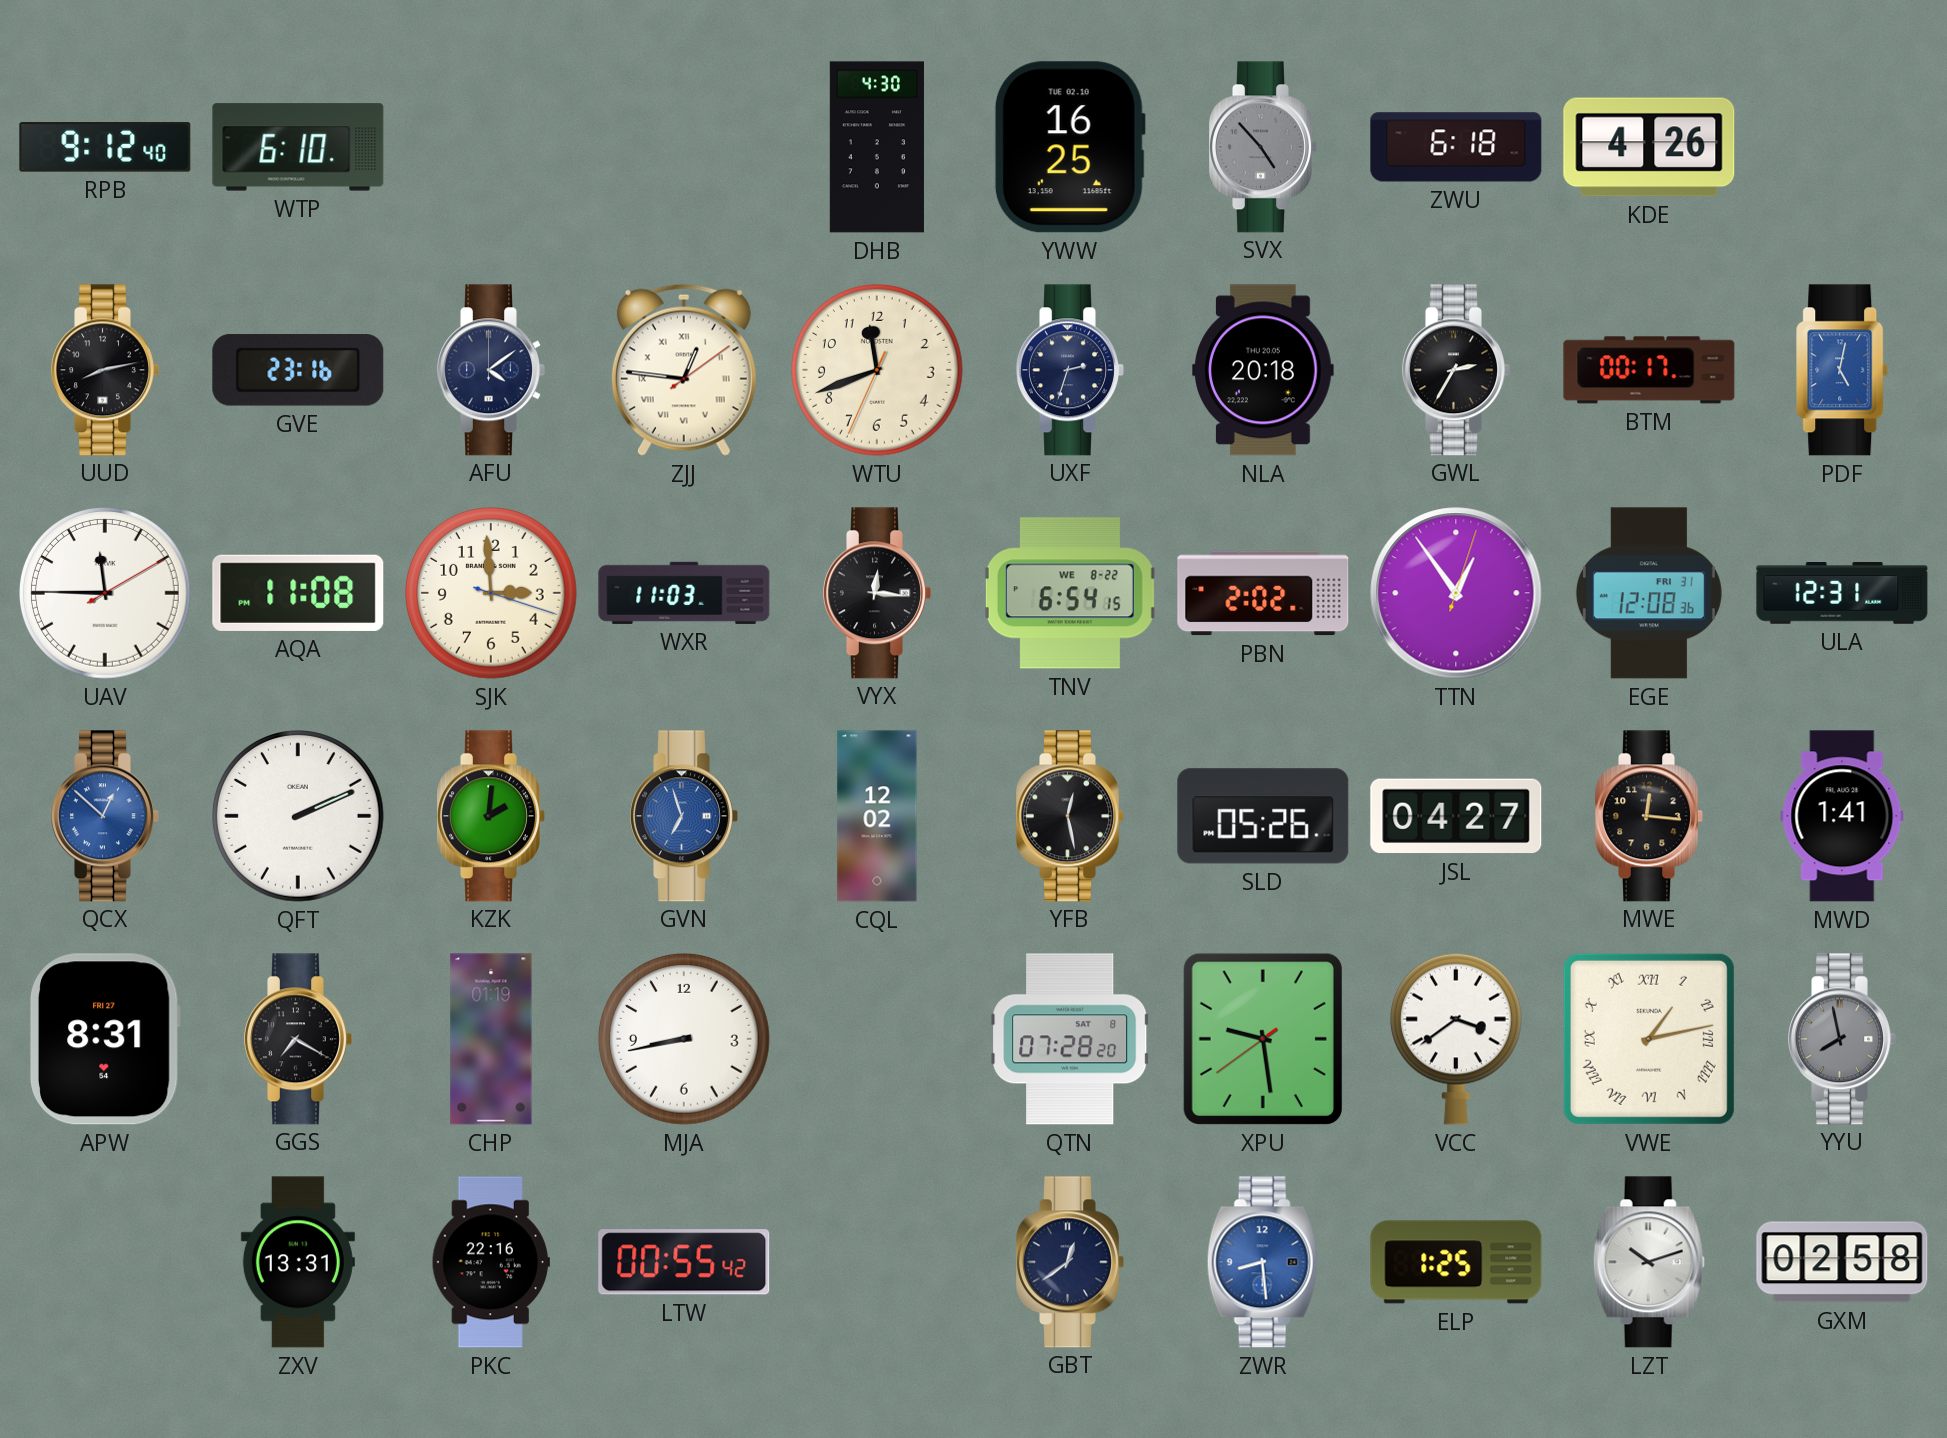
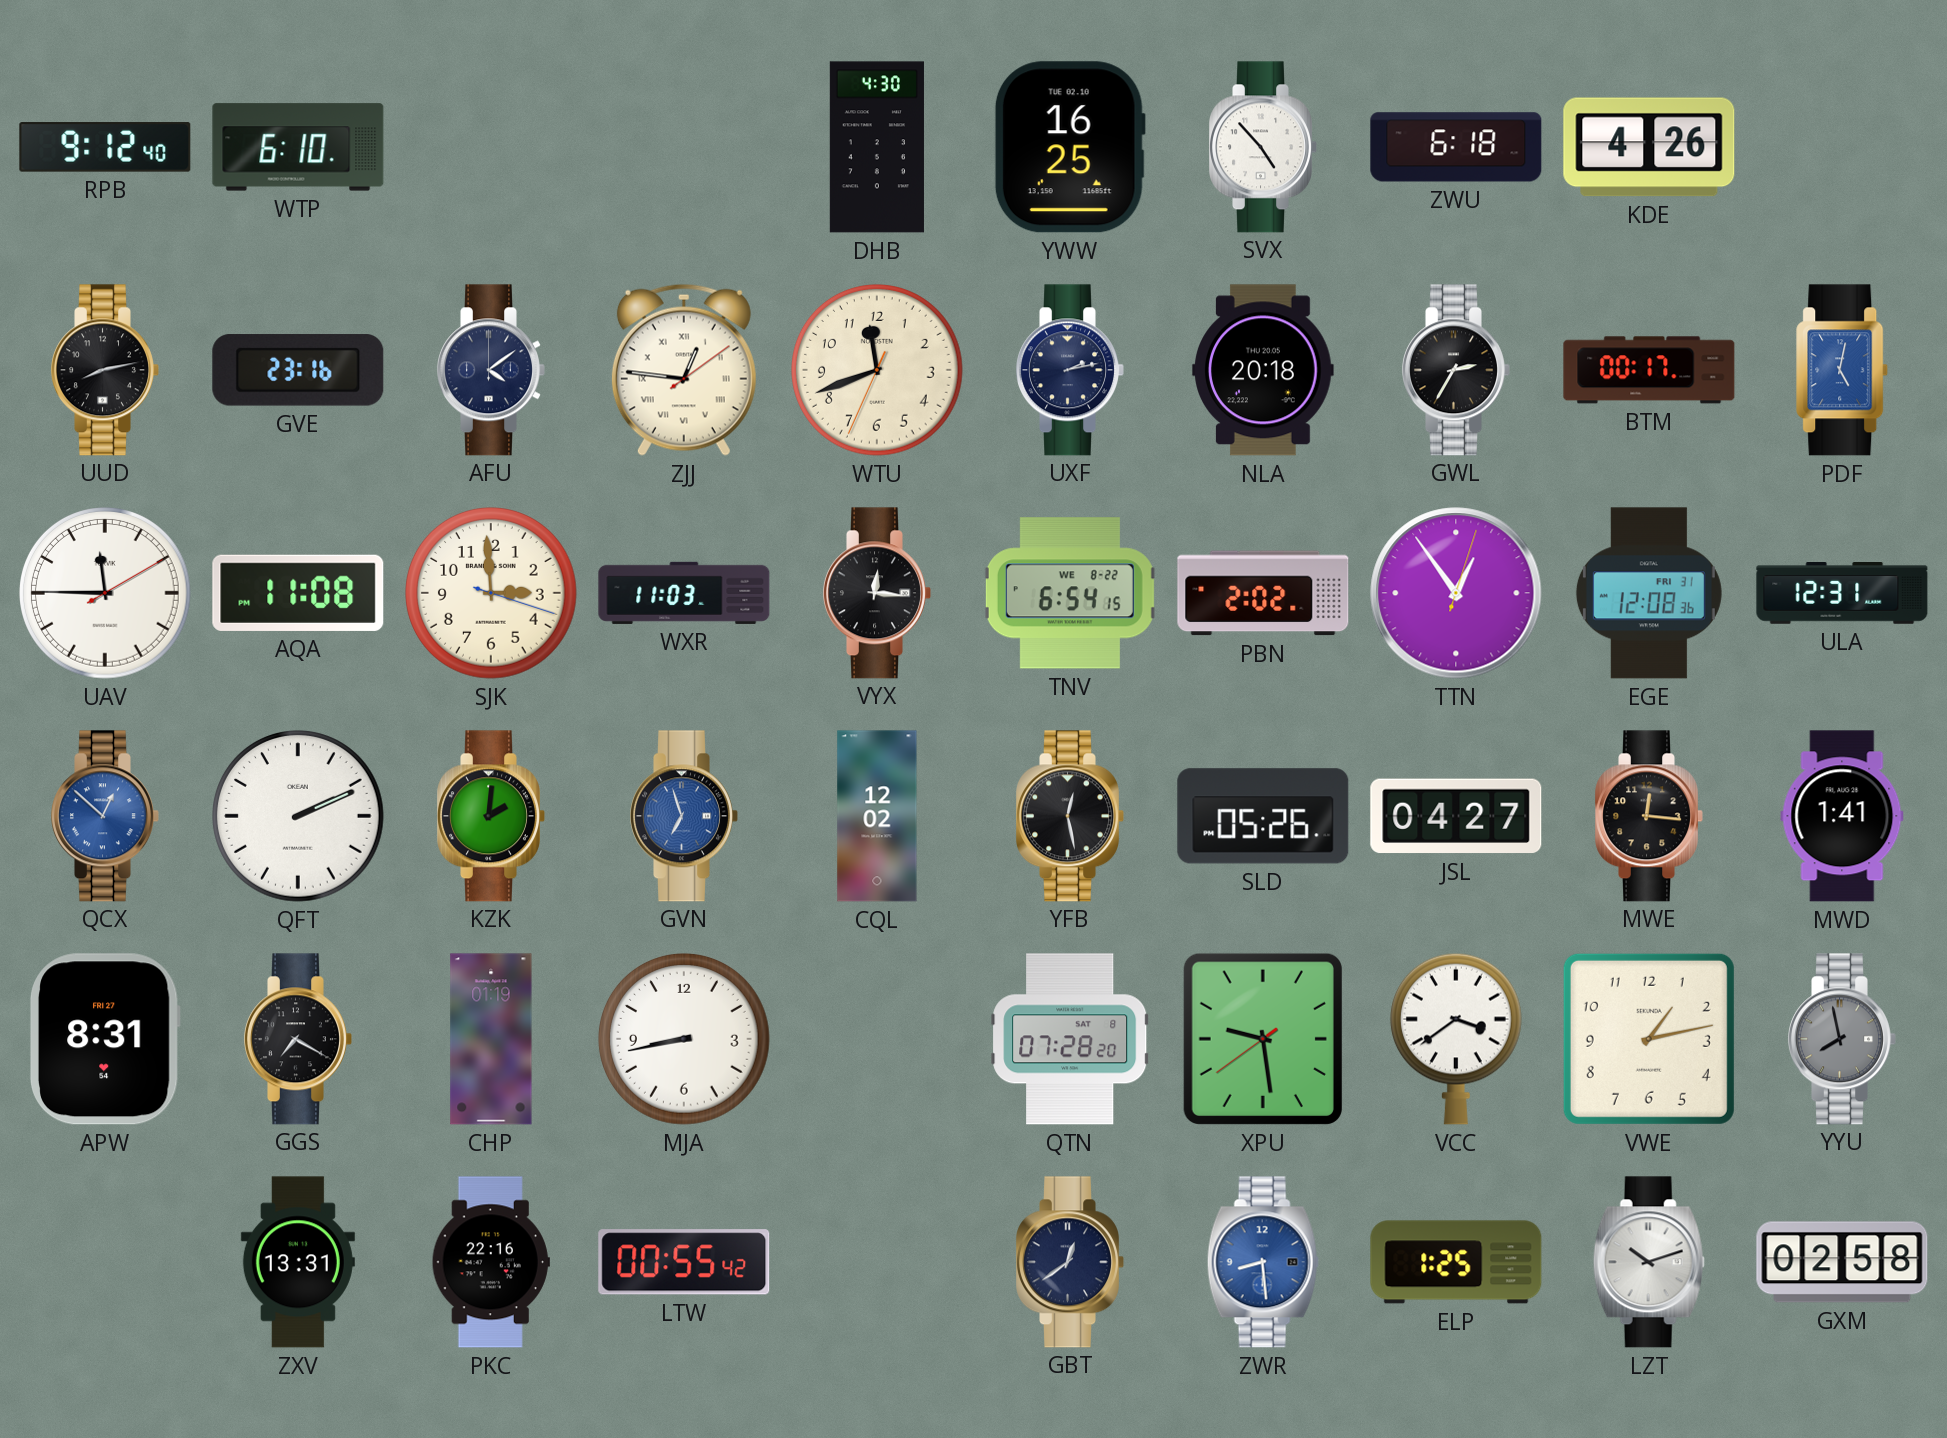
SVX dial: grey -> white
UXF: 2:33 -> 2:13
VWE numerals: Roman -> Arabic
